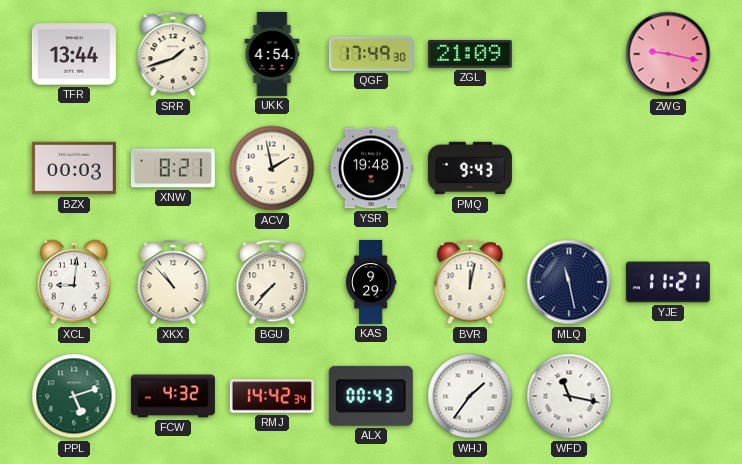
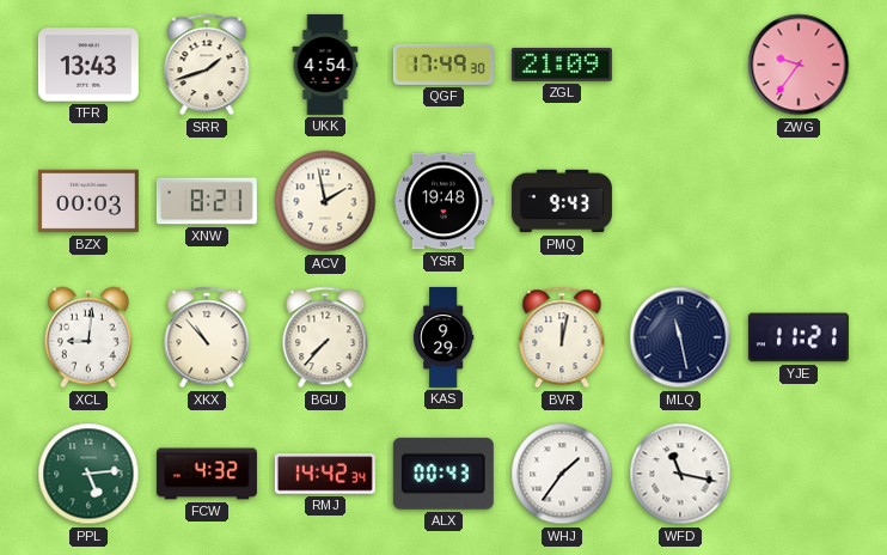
TFR: 13:44 -> 13:43
ZWG: 9:17 -> 9:36
PPL: 5:12 -> 5:14
